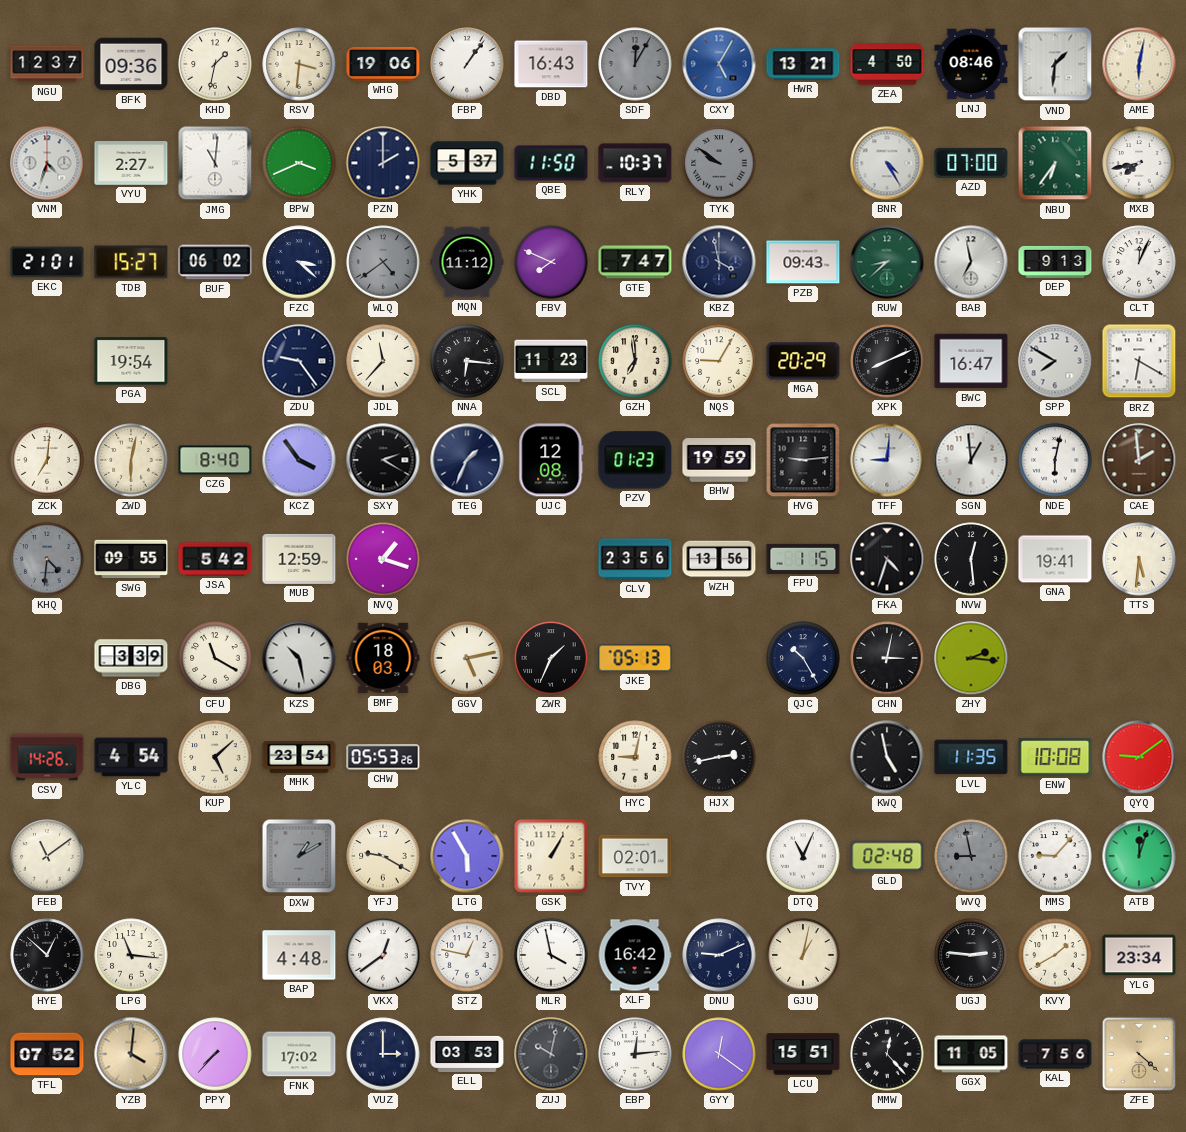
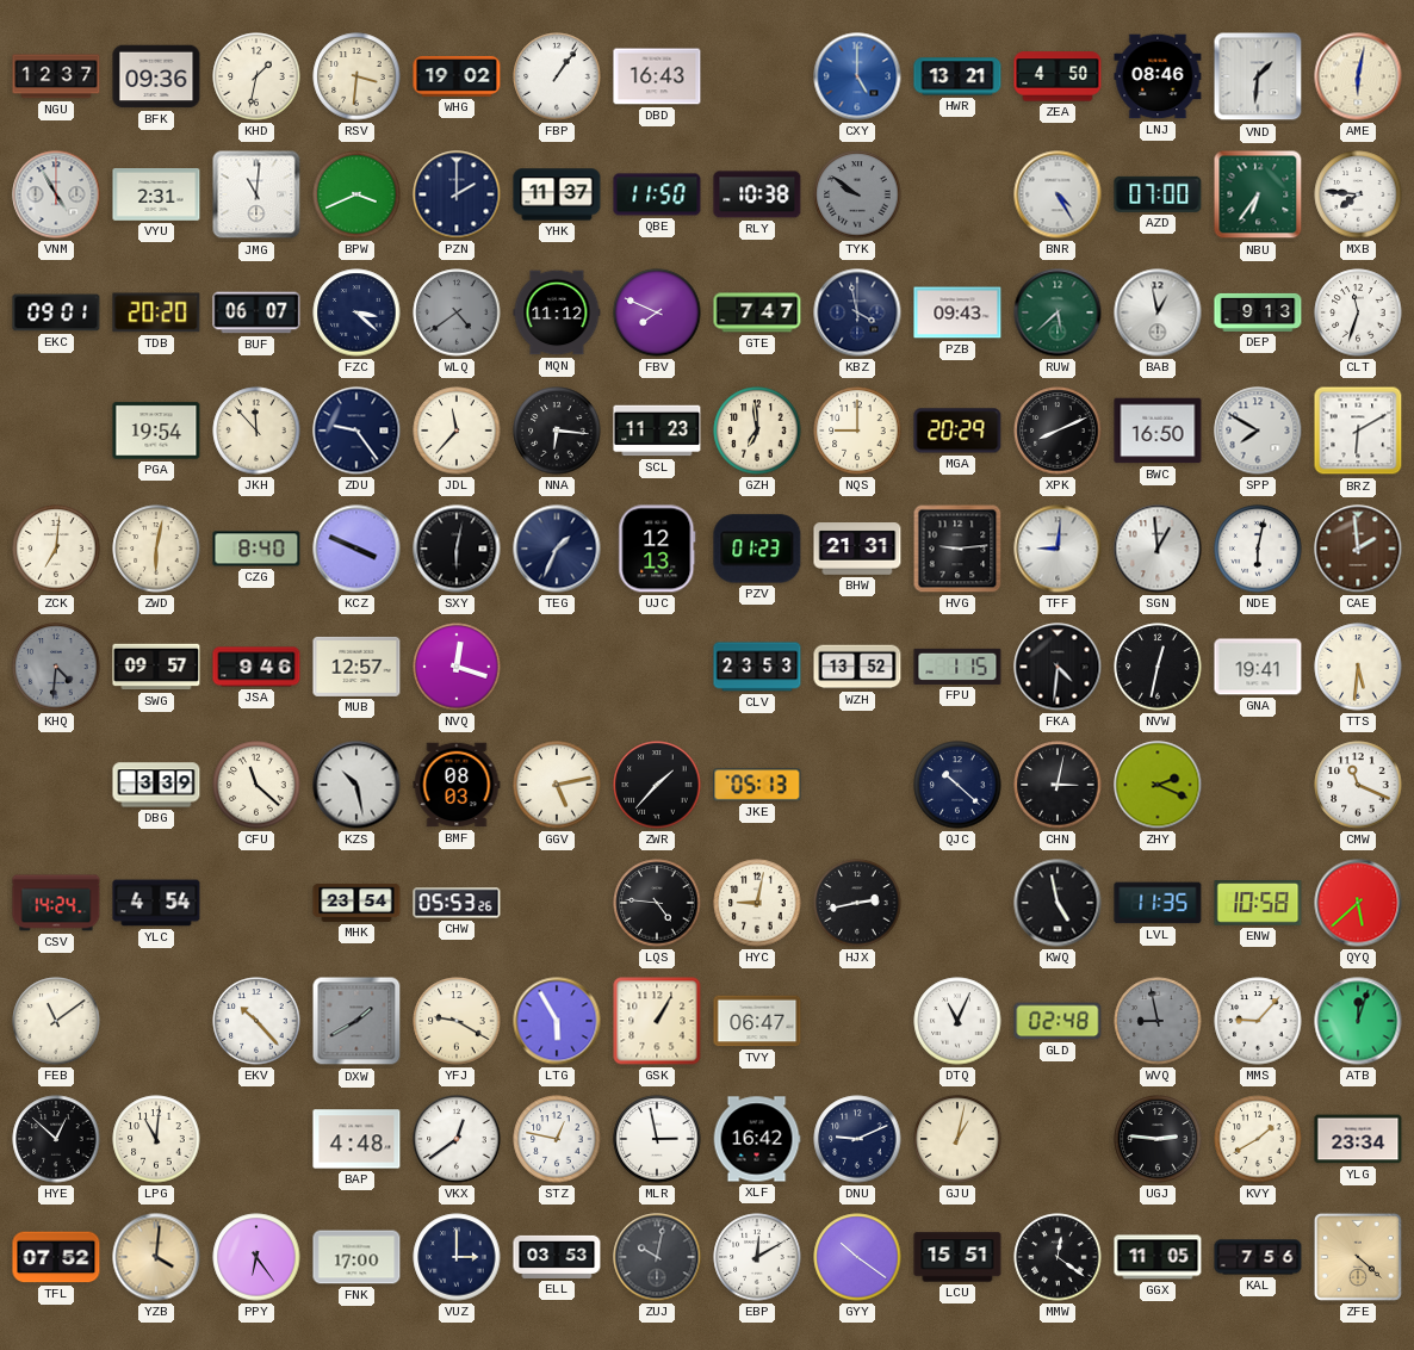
WHG: 19:06 -> 19:02
SDF: 12:05 -> none
CXY: 5:05 -> 5:00
VNM: 4:33 -> 4:55
VYU: 2:27 -> 2:31
YHK: 5:37 -> 11:37
RLY: 10:37 -> 10:38
MXB: 7:43 -> 7:46
EKC: 21:01 -> 09:01
TDB: 15:27 -> 20:20
BUF: 06:02 -> 06:07
RUW: 8:38 -> 5:38
BAB: 6:58 -> 12:58
CLT: 12:04 -> 11:33
JKH: none -> 11:53
NQS: 9:05 -> 9:00
BWC: 16:47 -> 16:50
BRZ: 6:20 -> 6:10
KCZ: 3:54 -> 3:49
SXY: 2:20 -> 6:02
UJC: 12:08 -> 12:13
BHW: 19:59 -> 21:31
SWG: 09:55 -> 09:57
JSA: 5:42 -> 9:46
MUB: 12:59 -> 12:57
NVQ: 1:18 -> 12:18
CLV: 23:56 -> 23:53
WZH: 13:56 -> 13:52
FKA: 4:33 -> 4:31
NVW: 12:29 -> 12:32
CFU: 11:20 -> 11:22
BMF: 18:03 -> 08:03
ZWR: 1:34 -> 1:37
QJC: 10:25 -> 10:22
ZHY: 2:16 -> 2:19
CMW: none -> 11:19
CSV: 14:26 -> 14:24
KUP: 5:08 -> none
LQS: none -> 4:46
ENW: 10:08 -> 10:58
QYQ: 9:09 -> 5:38
EKV: none -> 10:23
DXW: 1:10 -> 1:40
TVY: 02:01 -> 06:47
LPG: 11:16 -> 11:01
MLR: 3:58 -> 2:58
PPY: 7:37 -> 6:24
FNK: 17:02 -> 17:00
EBP: 12:14 -> 12:10
GYY: 12:21 -> 10:21
MMW: 12:23 -> 12:21
